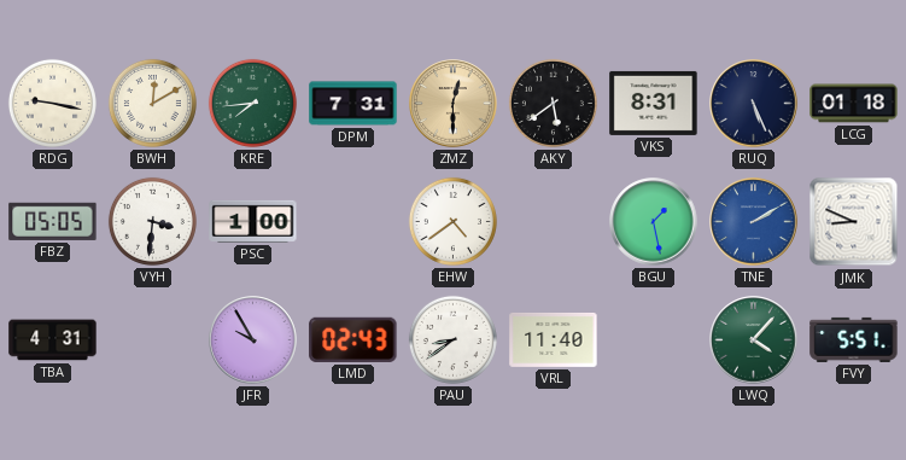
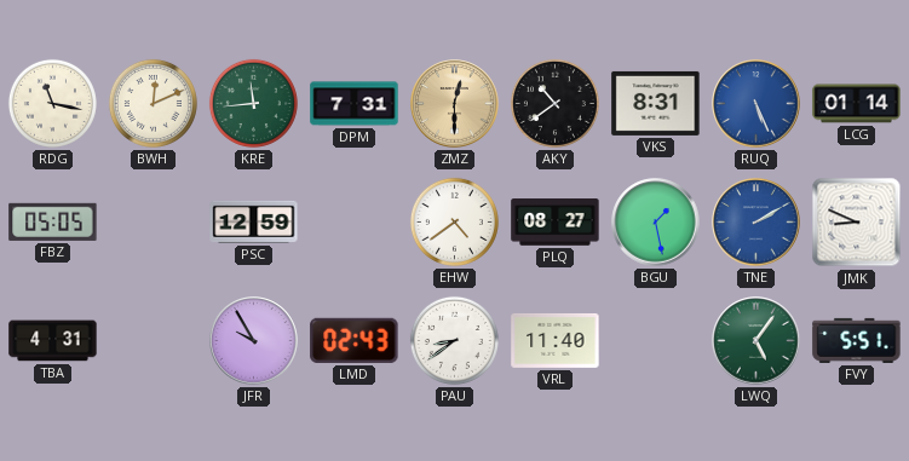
RDG: 9:17 -> 11:17
BWH: 12:10 -> 12:11
KRE: 7:44 -> 11:44
AKY: 5:39 -> 10:39
RUQ dial: navy -> blue
LCG: 01:18 -> 01:14
VYH: 3:31 -> none
PSC: 1:00 -> 12:59
PLQ: none -> 08:27
LWQ: 4:07 -> 5:06
